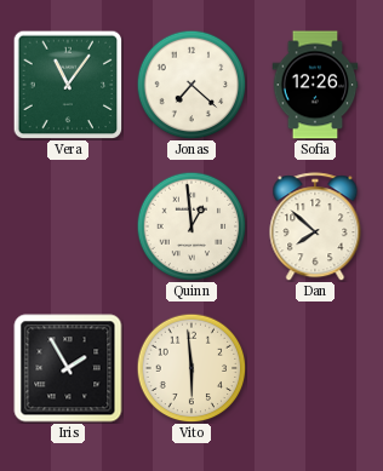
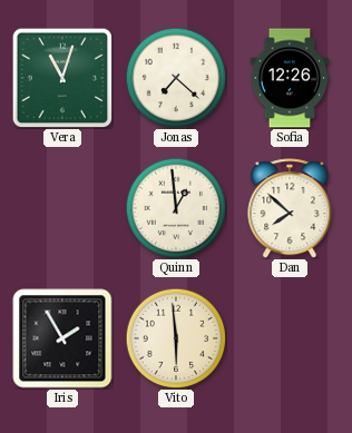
Vera: 11:06 -> 11:03
